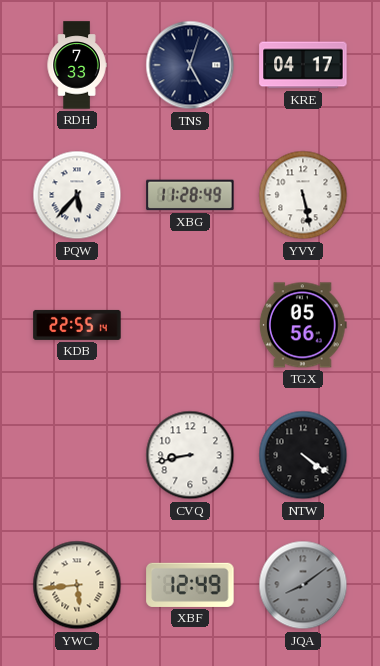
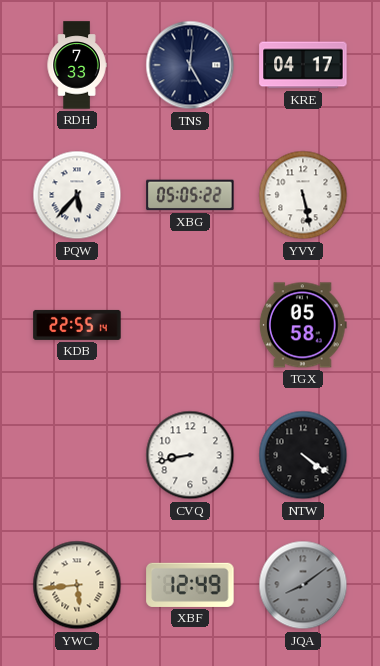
TNS: 5:03 -> 5:01
XBG: 11:28 -> 05:05
TGX: 05:56 -> 05:58
